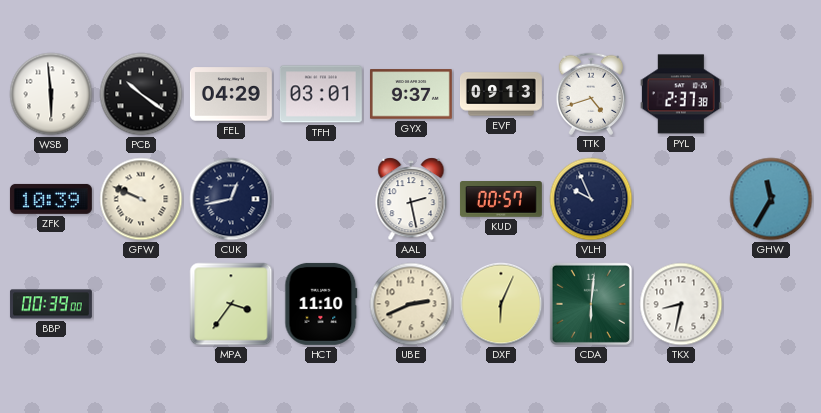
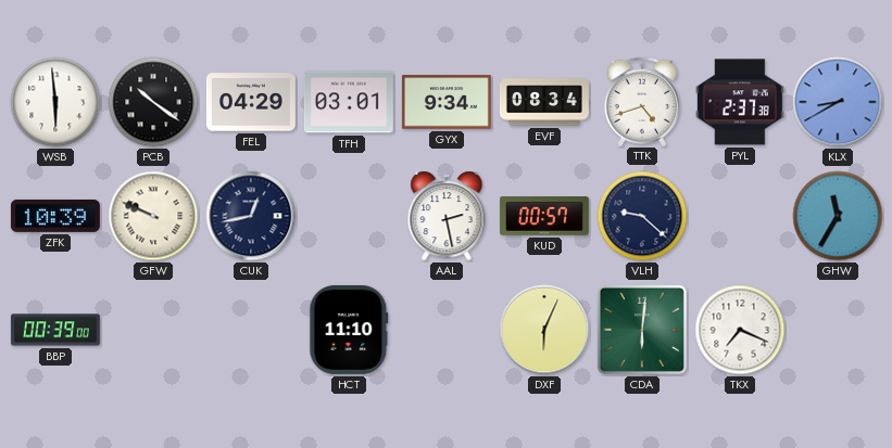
GYX: 9:37 -> 9:34
EVF: 09:13 -> 08:34
KLX: none -> 8:40
VLH: 9:56 -> 9:22
MPA: 3:36 -> none
UBE: 2:41 -> none
TKX: 8:32 -> 7:19
